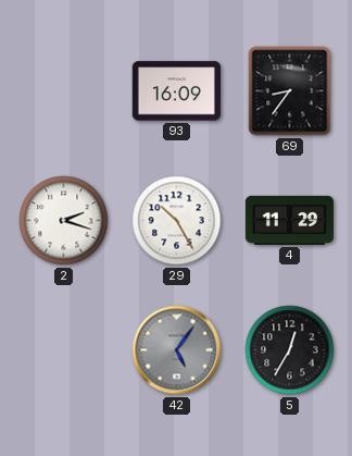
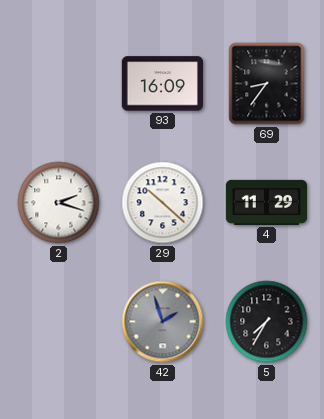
29: 10:25 -> 10:22
42: 5:06 -> 1:57
5: 12:35 -> 7:35
